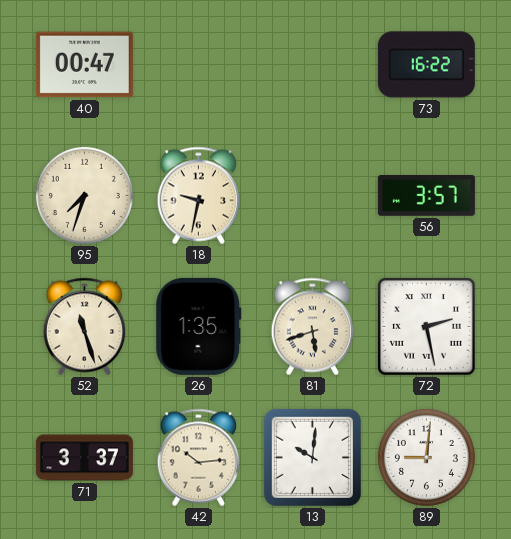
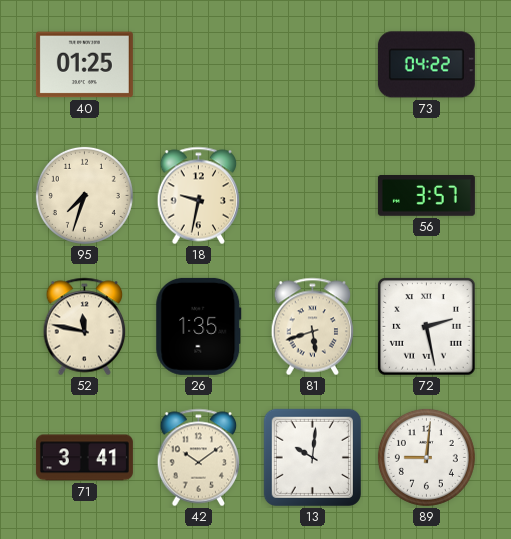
40: 00:47 -> 01:25
73: 16:22 -> 04:22
52: 11:27 -> 11:47
71: 3:37 -> 3:41
42: 10:14 -> 10:09
